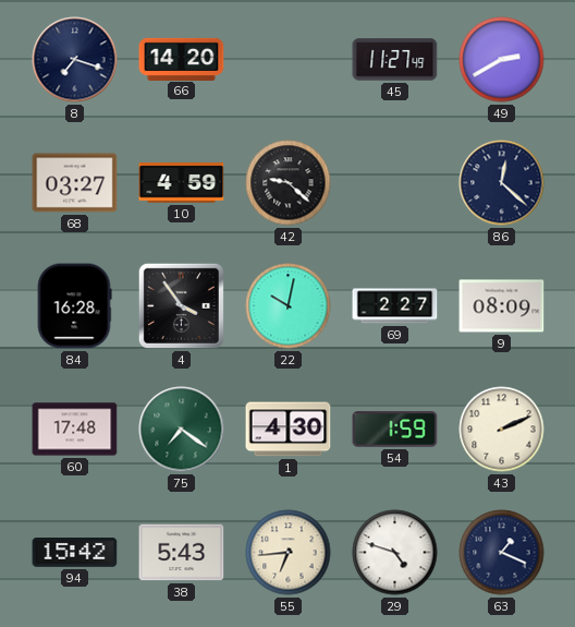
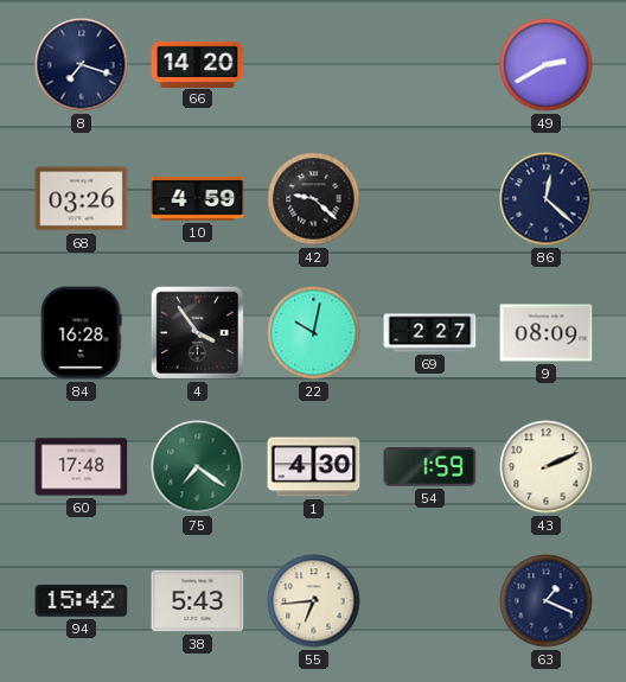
45: 11:27 -> none
68: 03:27 -> 03:26
29: 4:48 -> none
